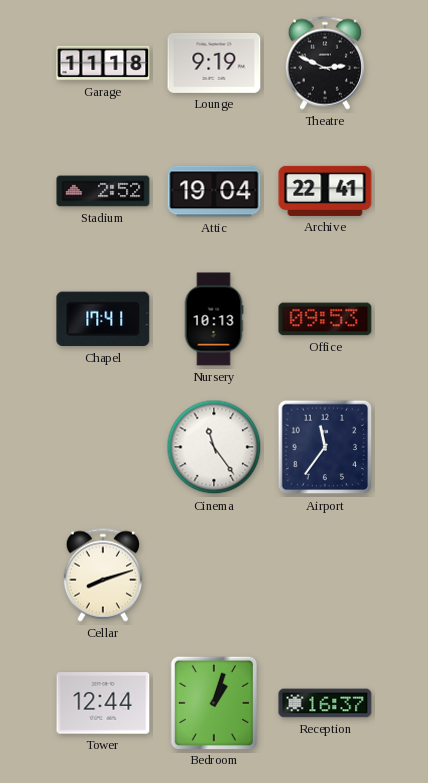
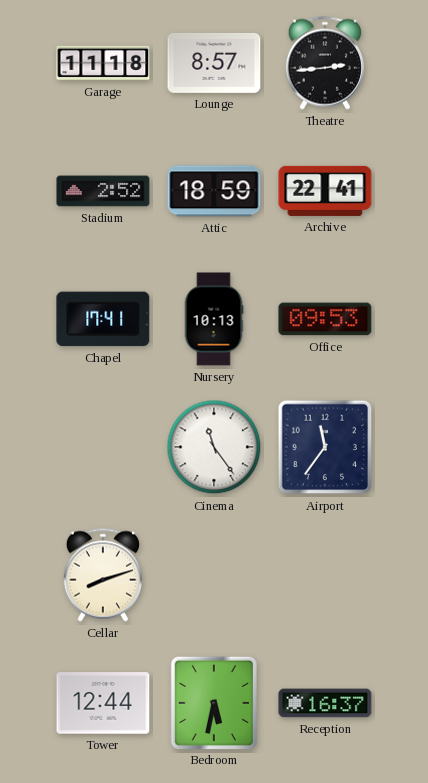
Lounge: 9:19 -> 8:57
Theatre: 2:49 -> 2:44
Attic: 19:04 -> 18:59
Bedroom: 1:03 -> 5:32
